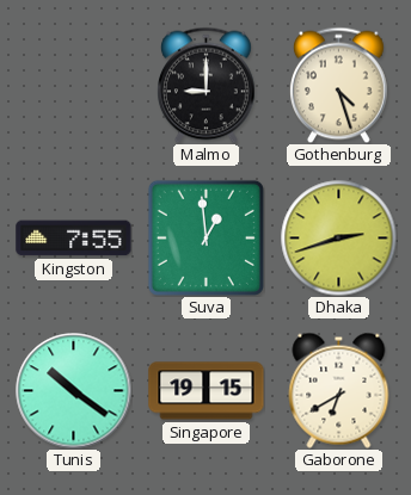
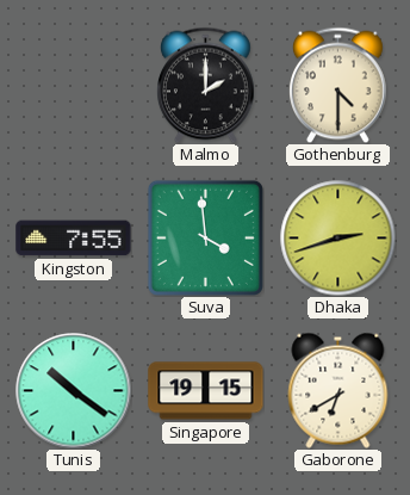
Malmo: 9:00 -> 2:00
Gothenburg: 4:27 -> 4:30
Suva: 12:59 -> 3:59
